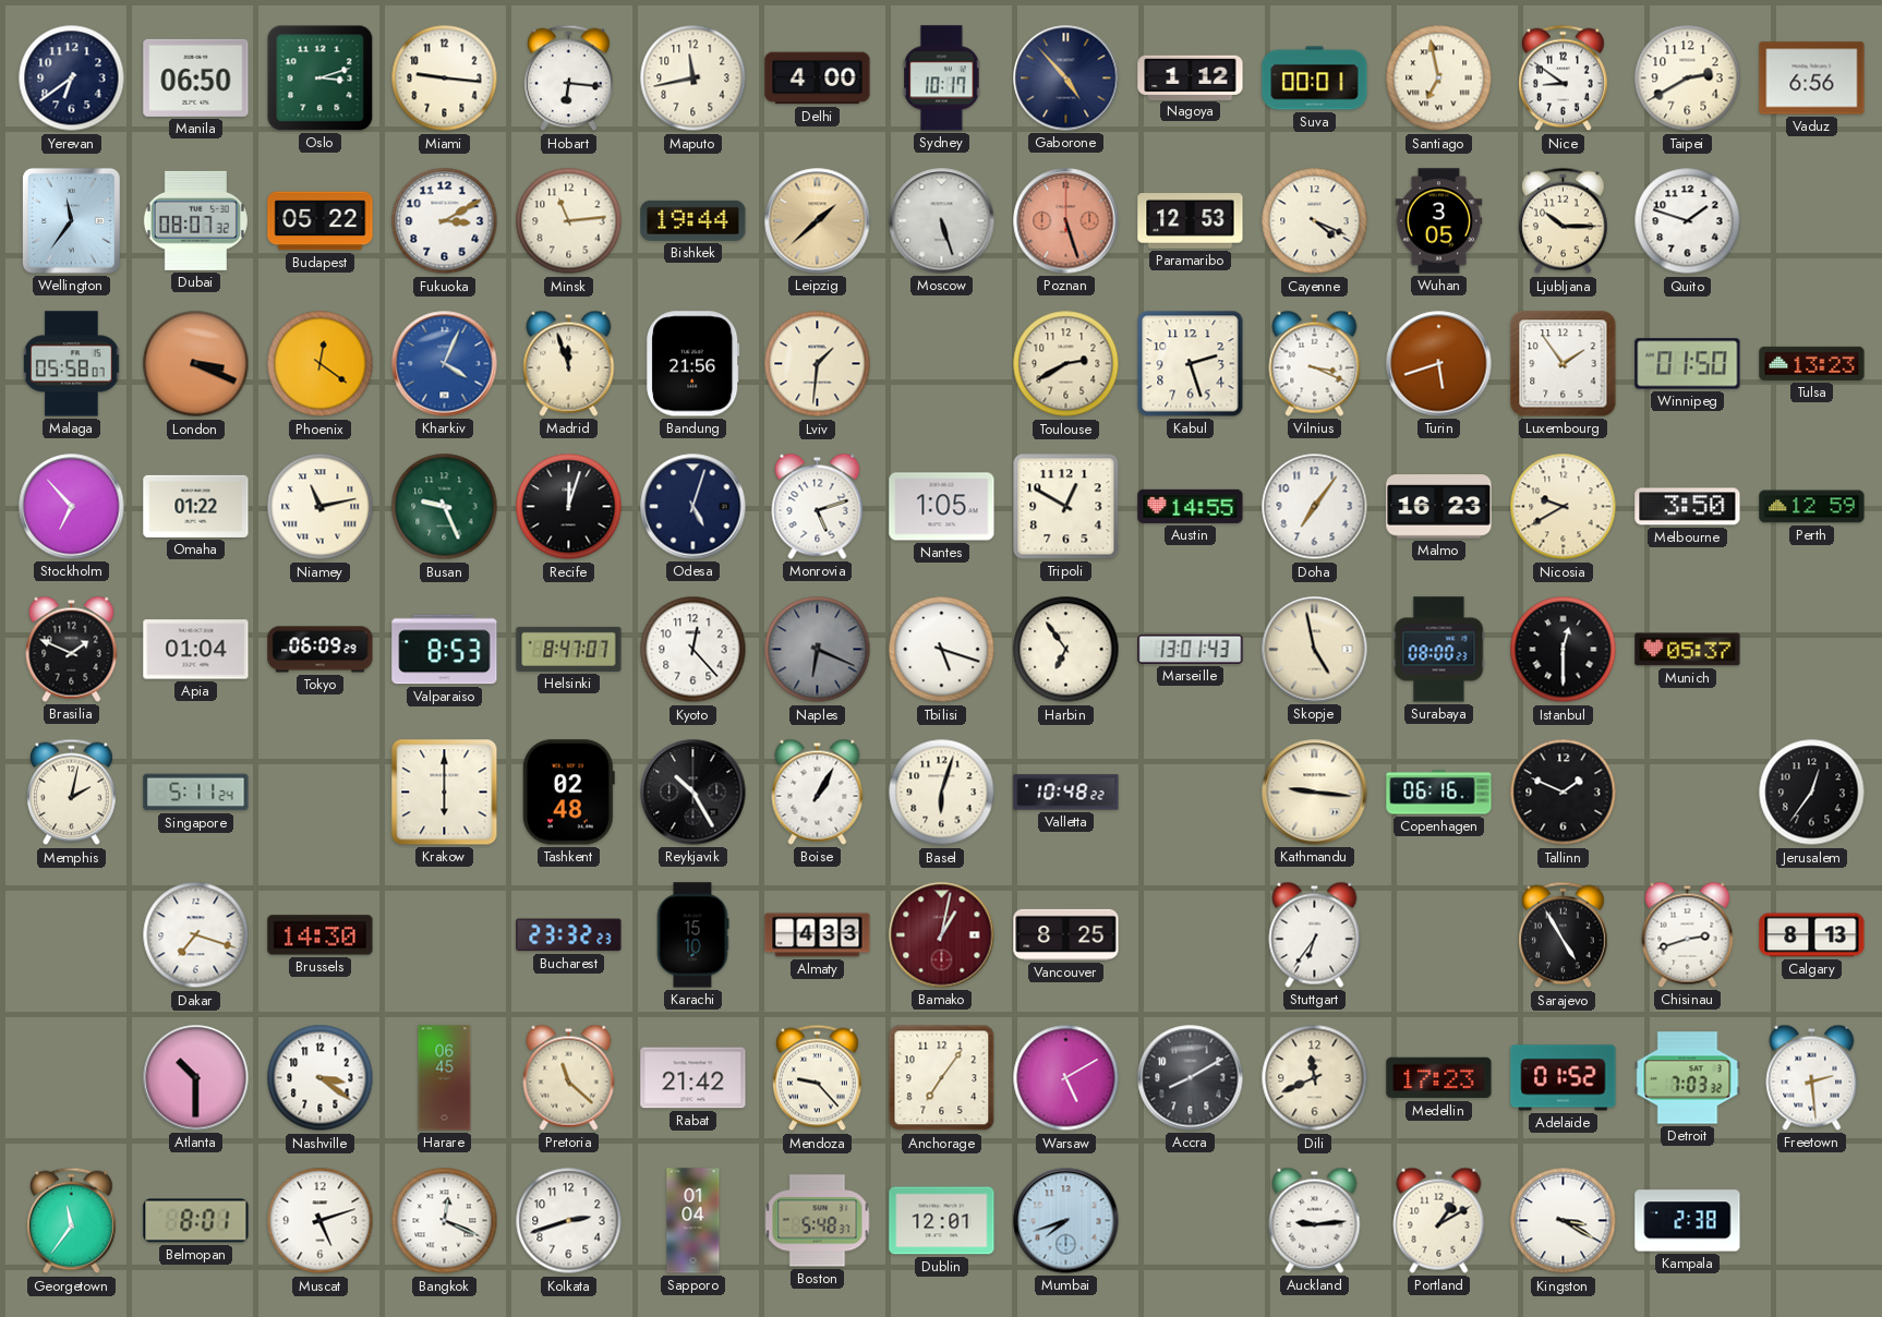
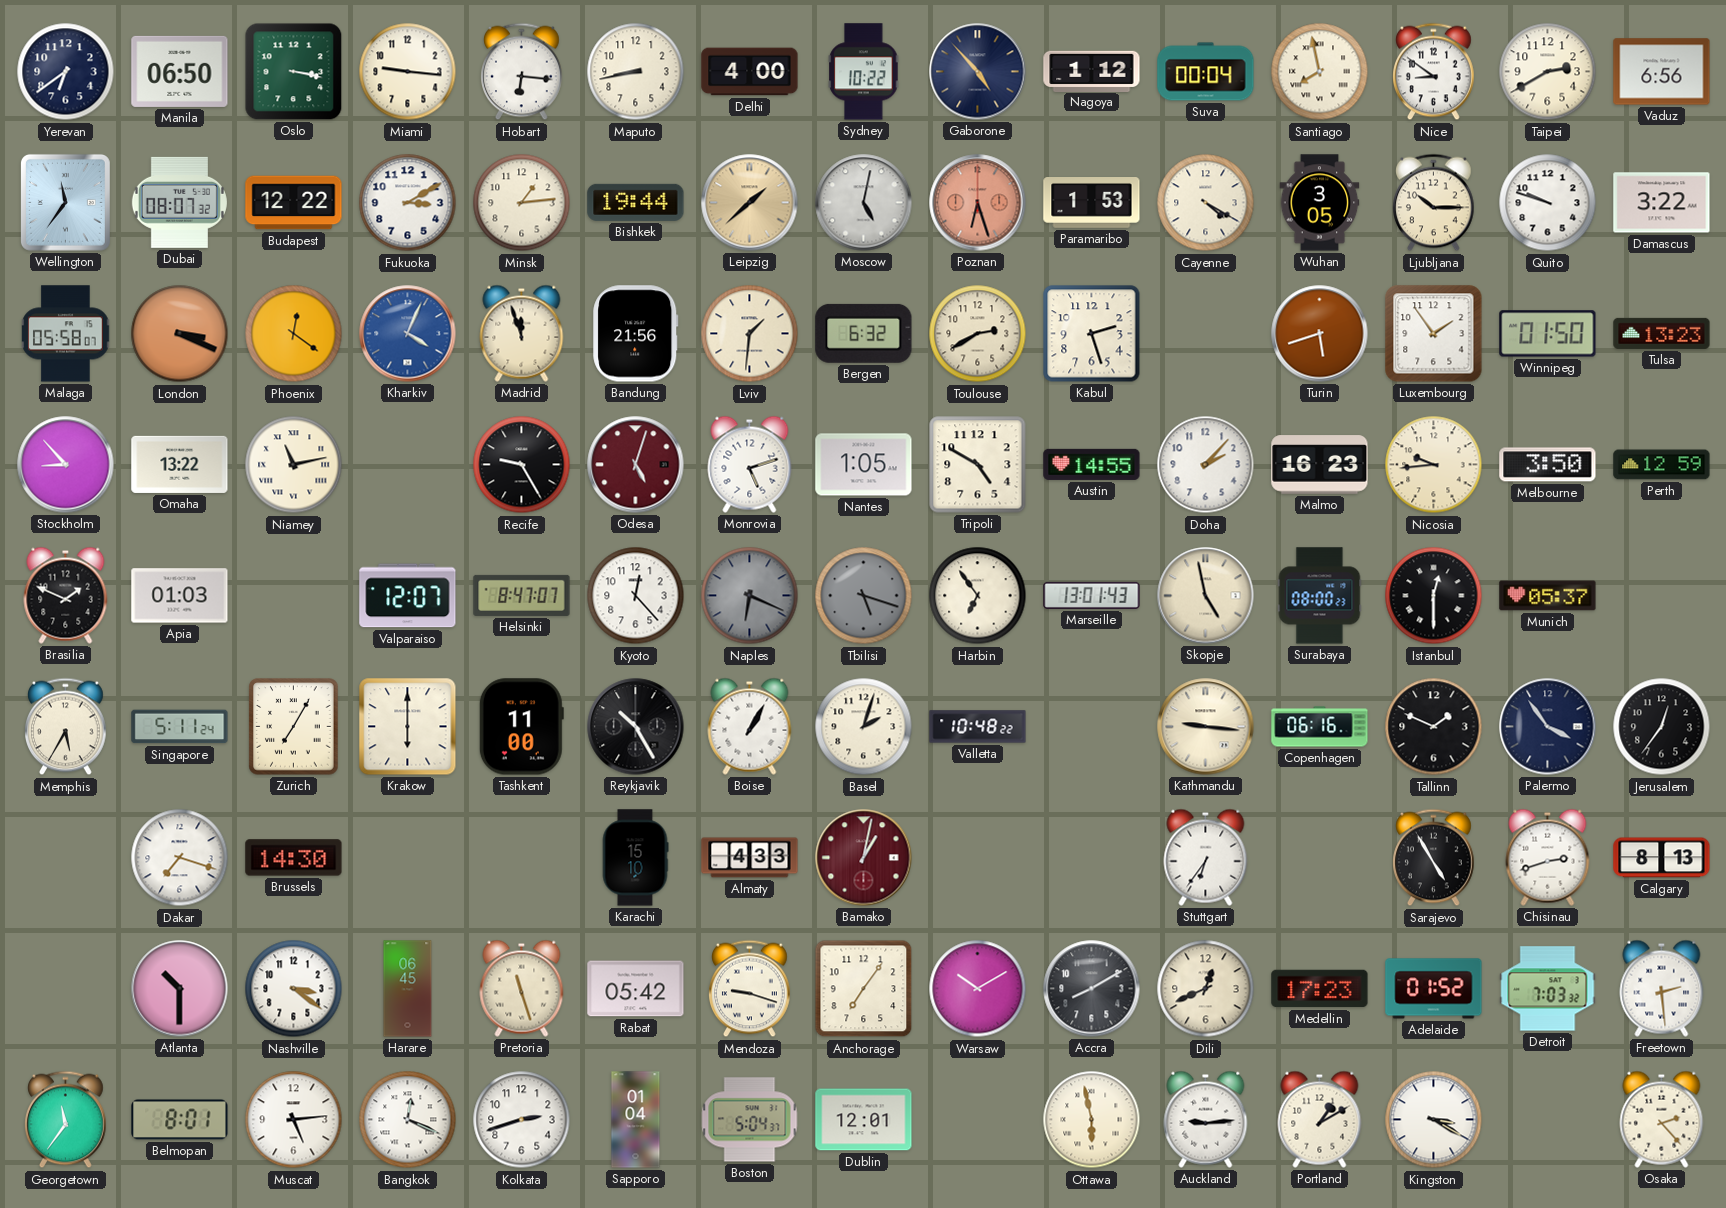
Oslo: 3:12 -> 3:17
Maputo: 11:43 -> 8:43
Sydney: 10:17 -> 10:22
Suva: 00:01 -> 00:04
Santiago: 6:58 -> 7:58
Budapest: 05:22 -> 12:22
Minsk: 11:14 -> 1:14
Moscow: 5:27 -> 5:02
Poznan: 5:27 -> 6:27
Paramaribo: 12:53 -> 1:53
Cayenne: 4:19 -> 4:20
Quito: 1:48 -> 9:48
Damascus: none -> 3:22
Bergen: none -> 6:32
Vilnius: 3:19 -> none
Stockholm: 6:53 -> 8:53
Omaha: 01:22 -> 13:22
Busan: 9:26 -> none
Recife: 12:03 -> 9:25
Odesa dial: navy -> burgundy
Tripoli: 12:50 -> 4:50
Doha: 7:06 -> 2:07
Nicosia: 9:40 -> 9:44
Apia: 01:04 -> 01:03
Tokyo: 06:09 -> none
Valparaiso: 8:53 -> 12:07
Tbilisi dial: white -> grey
Memphis: 2:02 -> 5:35
Zurich: none -> 7:05
Tashkent: 02:48 -> 11:00
Basel: 6:03 -> 2:03
Palermo: none -> 3:54
Bucharest: 23:32 -> none
Vancouver: 8:25 -> none
Pretoria: 11:22 -> 11:27
Rabat: 21:42 -> 05:42
Mendoza: 9:23 -> 9:18
Warsaw: 5:10 -> 10:10
Dili: 11:41 -> 12:41
Muscat: 5:12 -> 5:14
Boston: 5:48 -> 5:04
Mumbai: 7:42 -> none
Ottawa: none -> 5:58
Kampala: 2:38 -> none
Osaka: none -> 2:23
